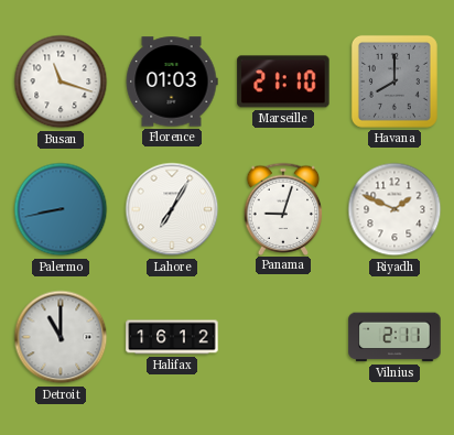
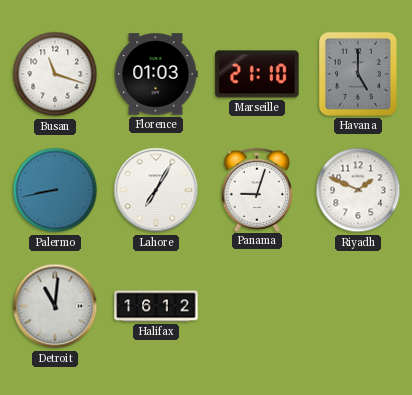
Havana: 8:00 -> 5:00
Detroit: 11:00 -> 11:01
Vilnius: 2:11 -> none
